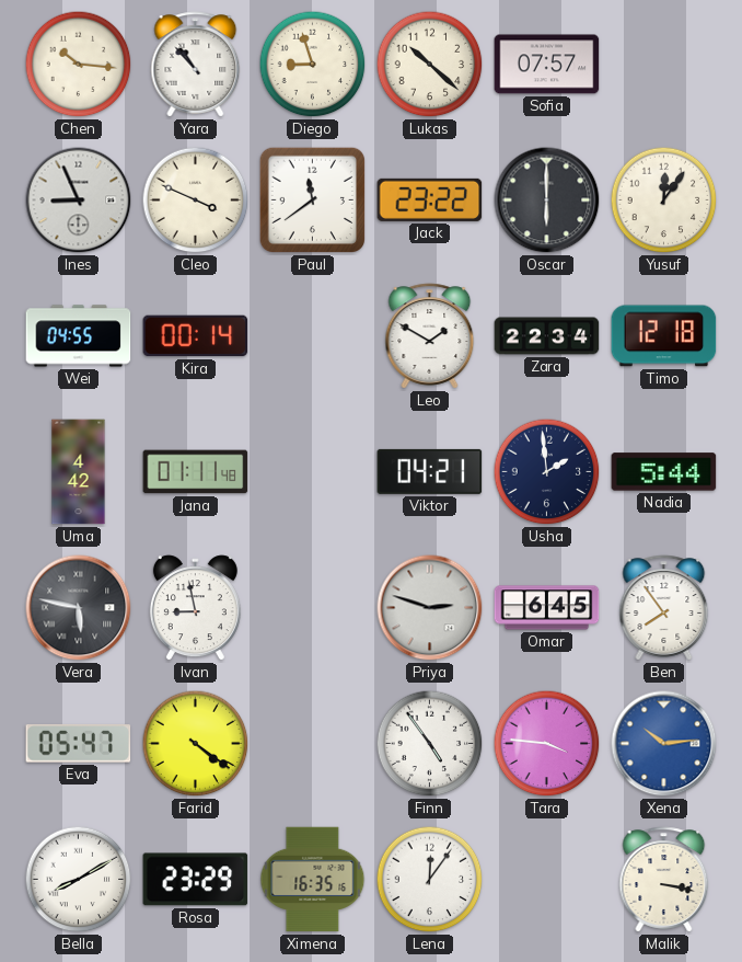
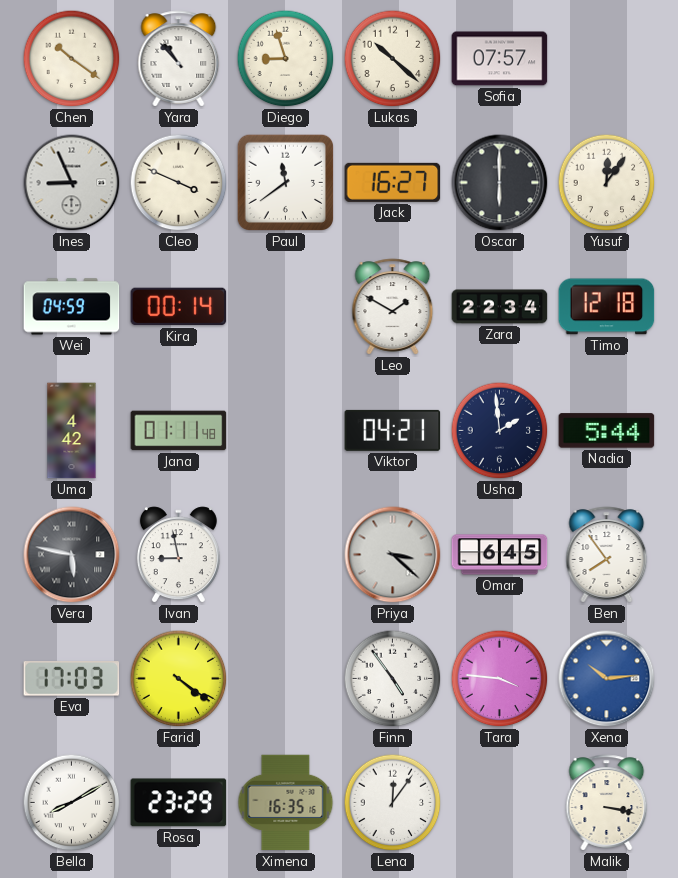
Chen: 10:16 -> 10:21
Jack: 23:22 -> 16:27
Wei: 04:55 -> 04:59
Priya: 2:48 -> 3:22
Eva: 05:47 -> 17:03
